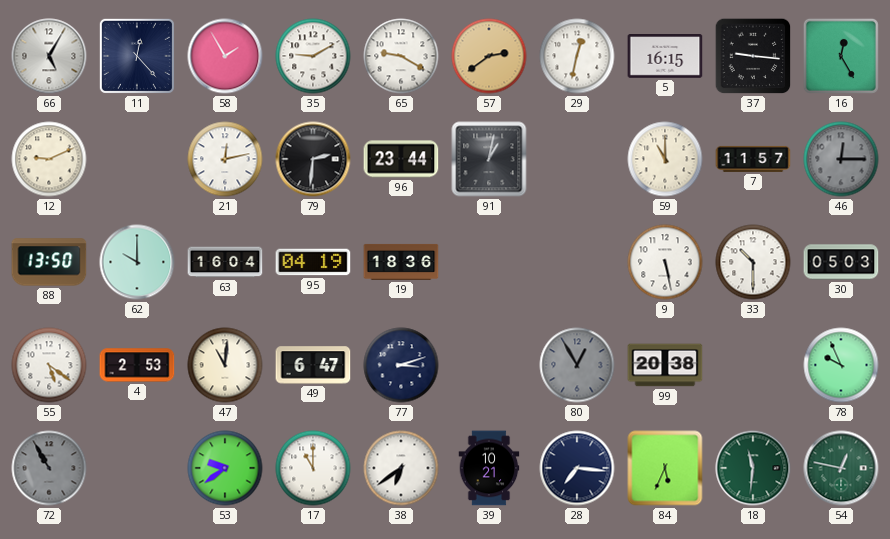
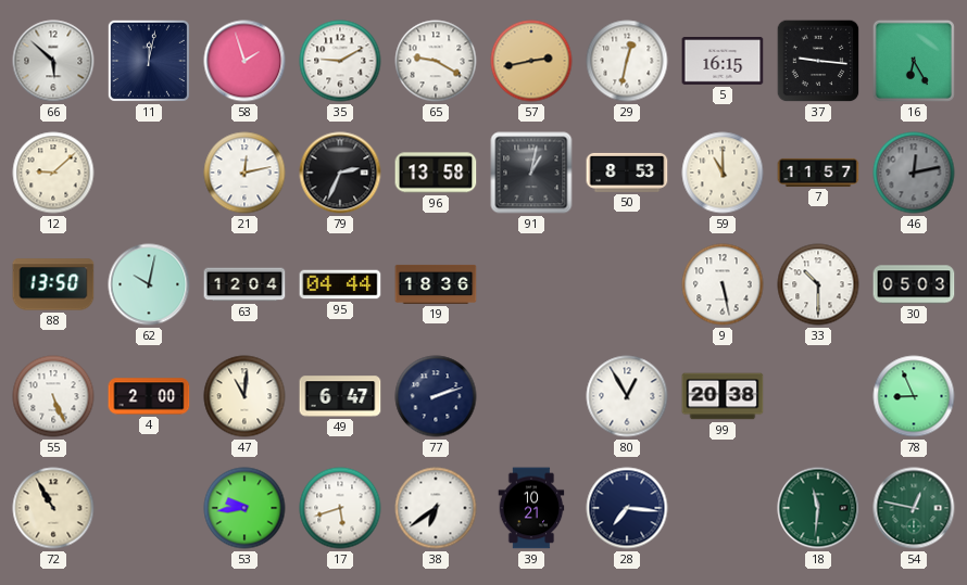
66: 5:05 -> 5:52
11: 12:23 -> 12:02
58: 1:55 -> 1:57
57: 2:39 -> 2:43
16: 12:25 -> 6:25
12: 9:11 -> 9:08
79: 2:31 -> 2:34
96: 23:44 -> 13:58
50: none -> 8:53
46: 12:15 -> 12:13
62: 10:00 -> 10:02
63: 16:04 -> 12:04
95: 04:19 -> 04:44
55: 5:21 -> 5:26
4: 2:53 -> 2:00
77: 3:12 -> 2:12
80 dial: grey -> white
78: 9:56 -> 8:56
72 dial: grey -> cream
53: 9:39 -> 9:44
17: 11:00 -> 5:42
84: 5:34 -> none
